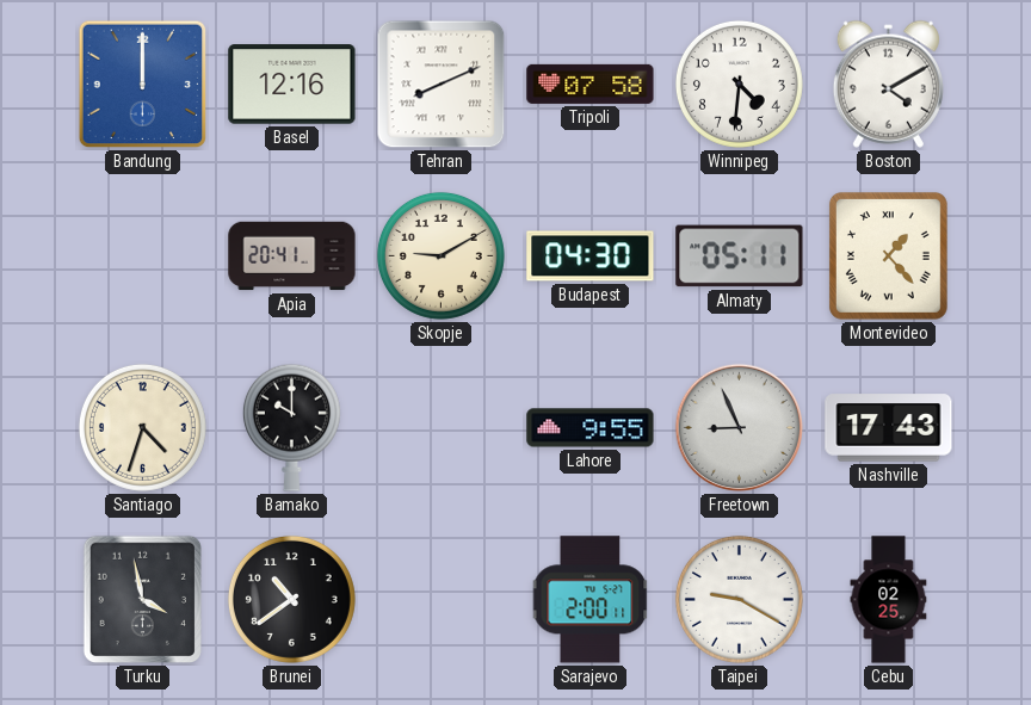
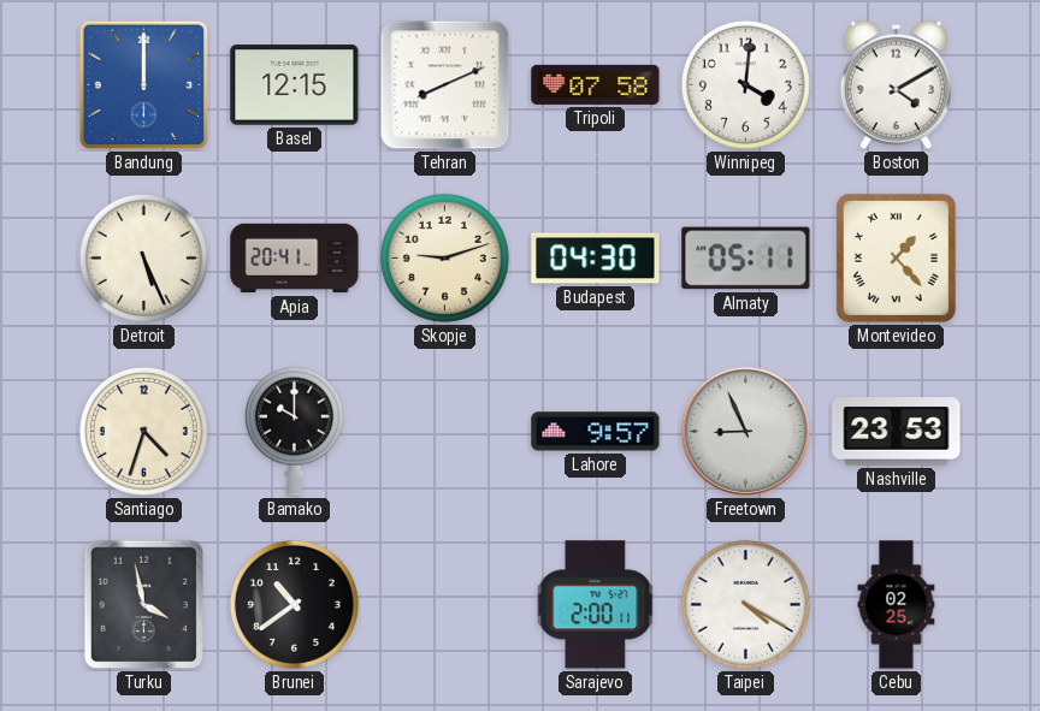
Basel: 12:16 -> 12:15
Winnipeg: 4:31 -> 4:01
Detroit: none -> 5:26
Skopje: 9:10 -> 9:12
Lahore: 9:55 -> 9:57
Nashville: 17:43 -> 23:53
Taipei: 9:20 -> 4:20
